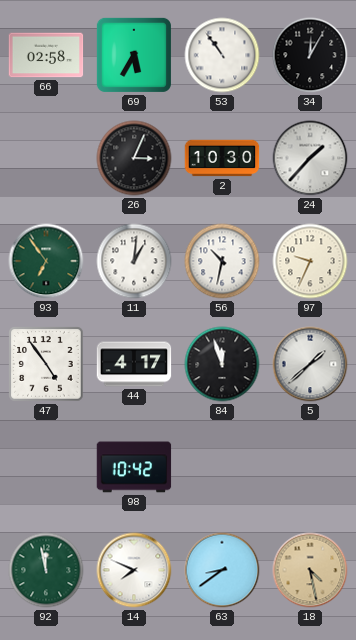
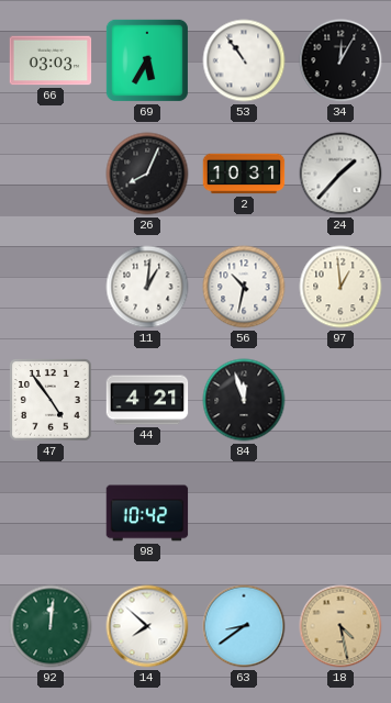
66: 02:58 -> 03:03
26: 3:04 -> 8:04
2: 10:30 -> 10:31
93: 6:54 -> none
97: 9:34 -> 12:59
44: 4:17 -> 4:21
5: 1:38 -> none
92: 11:58 -> 12:01
14: 7:49 -> 7:52
